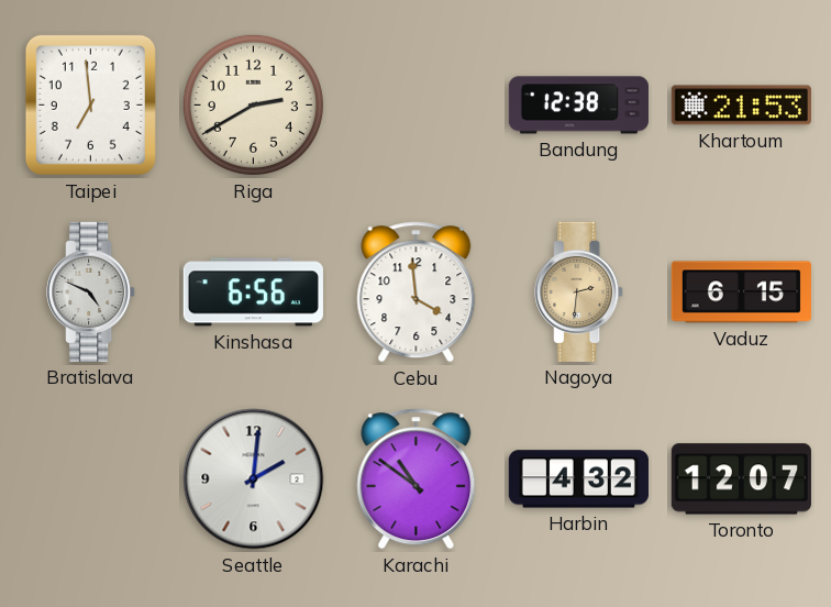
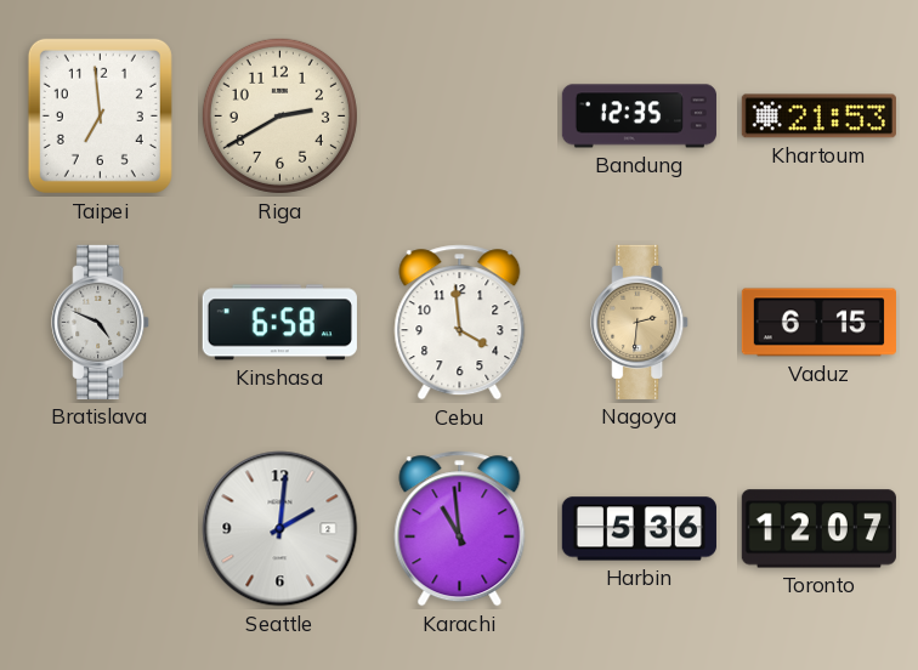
Bandung: 12:38 -> 12:35
Kinshasa: 6:56 -> 6:58
Karachi: 10:51 -> 10:59
Harbin: 4:32 -> 5:36
